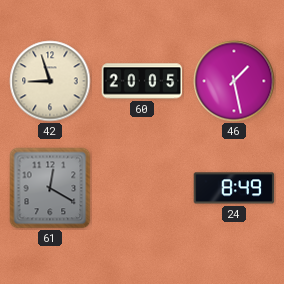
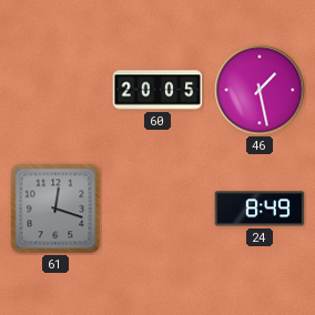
42: 8:57 -> none
61: 12:20 -> 12:18
